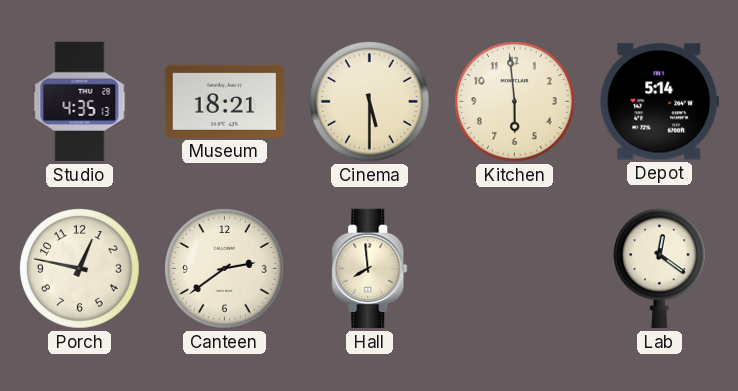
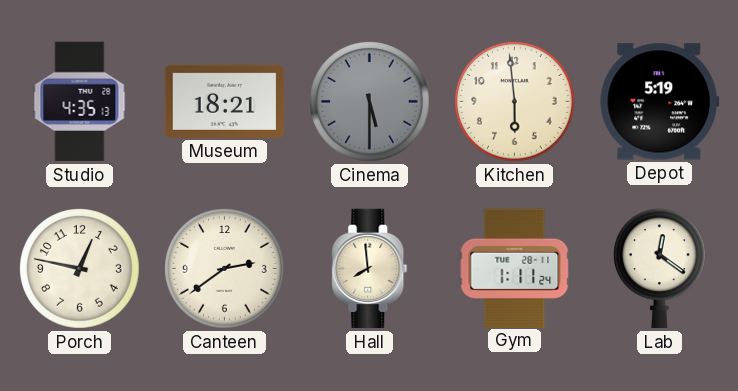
Cinema dial: cream -> grey
Depot: 5:14 -> 5:19
Gym: none -> 1:11
